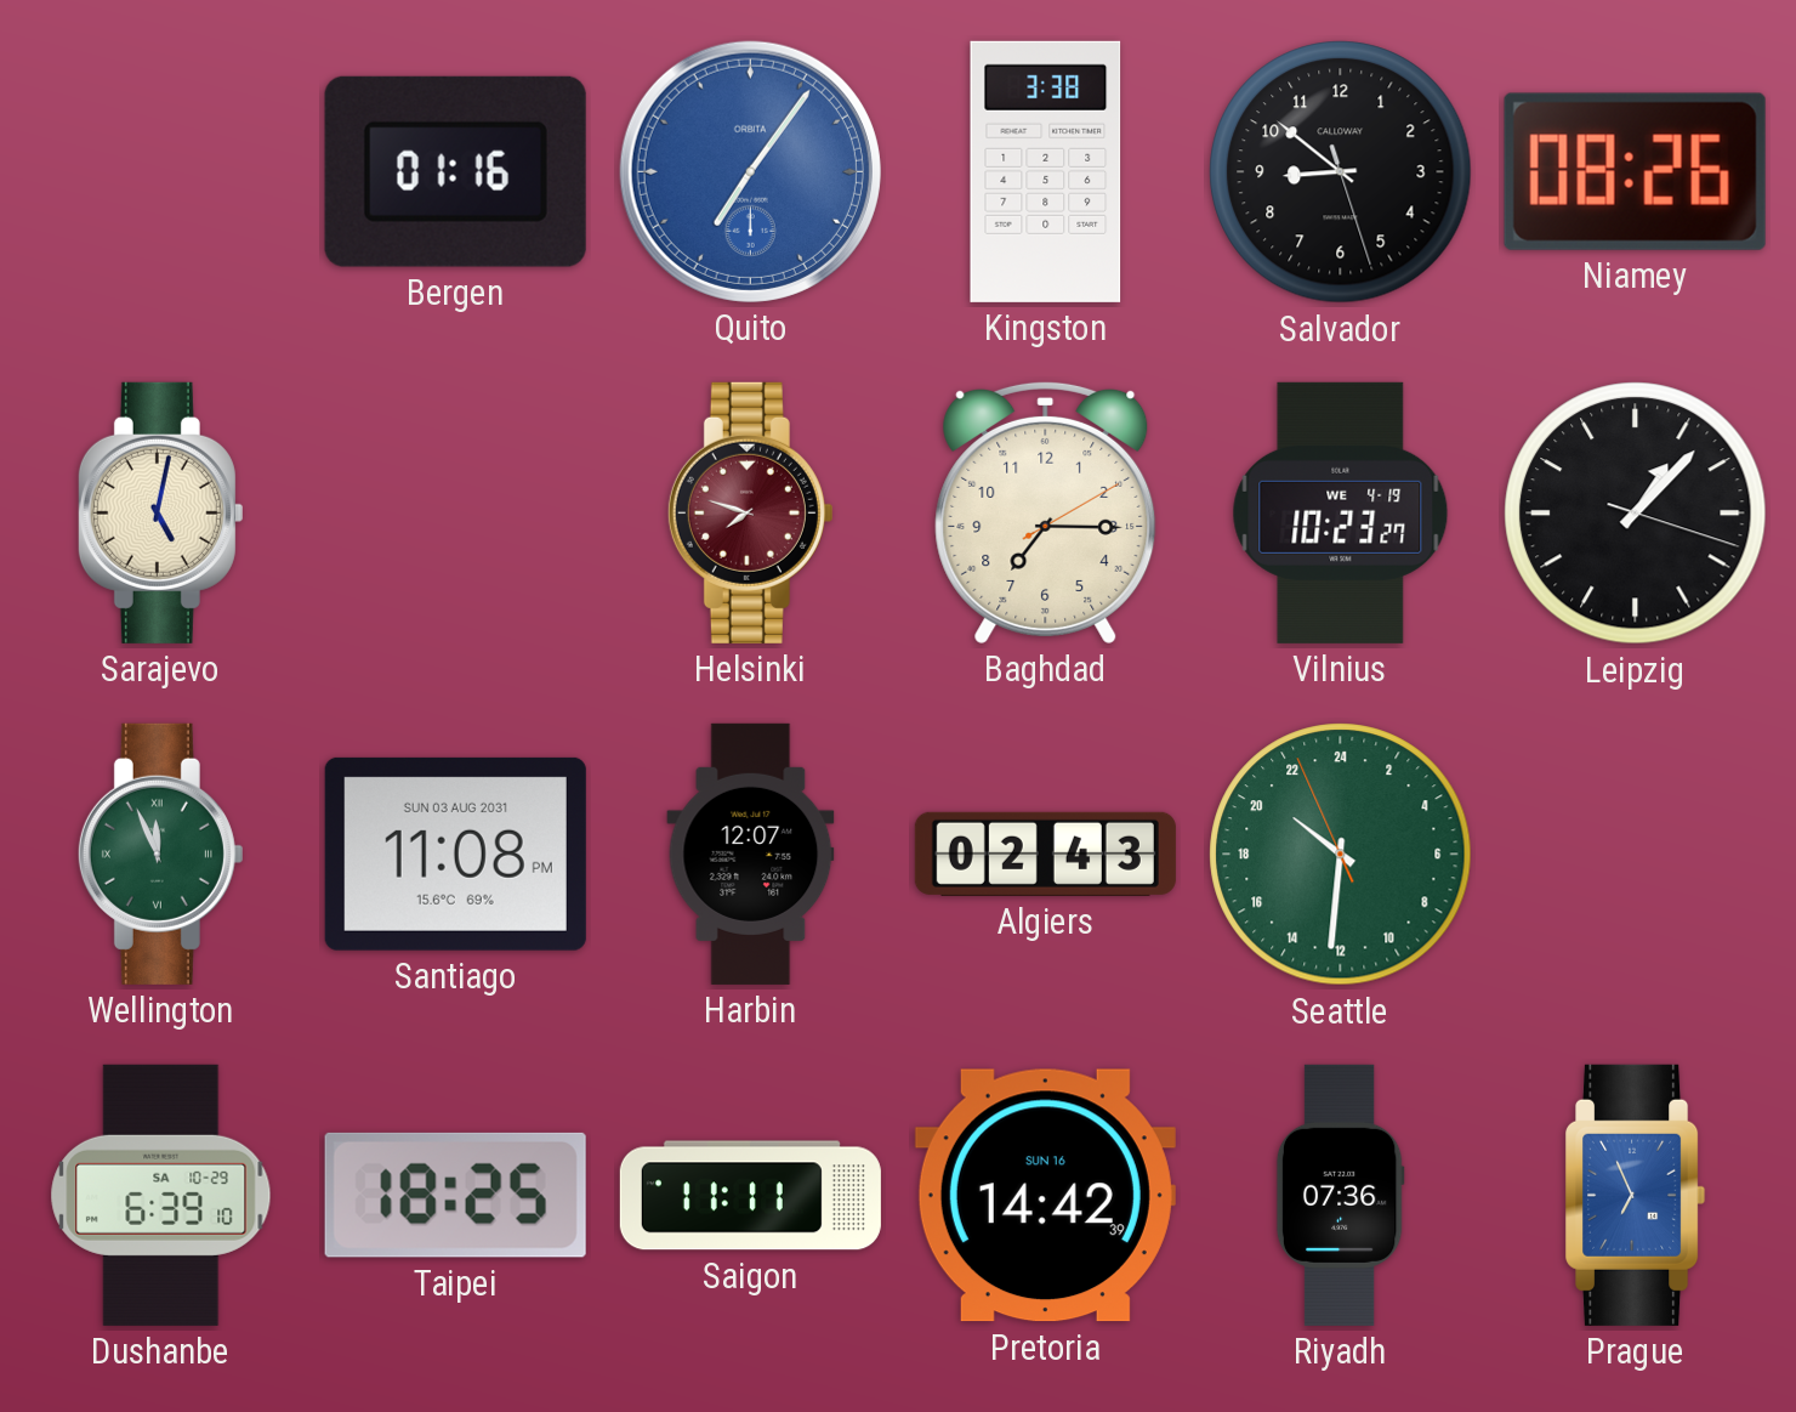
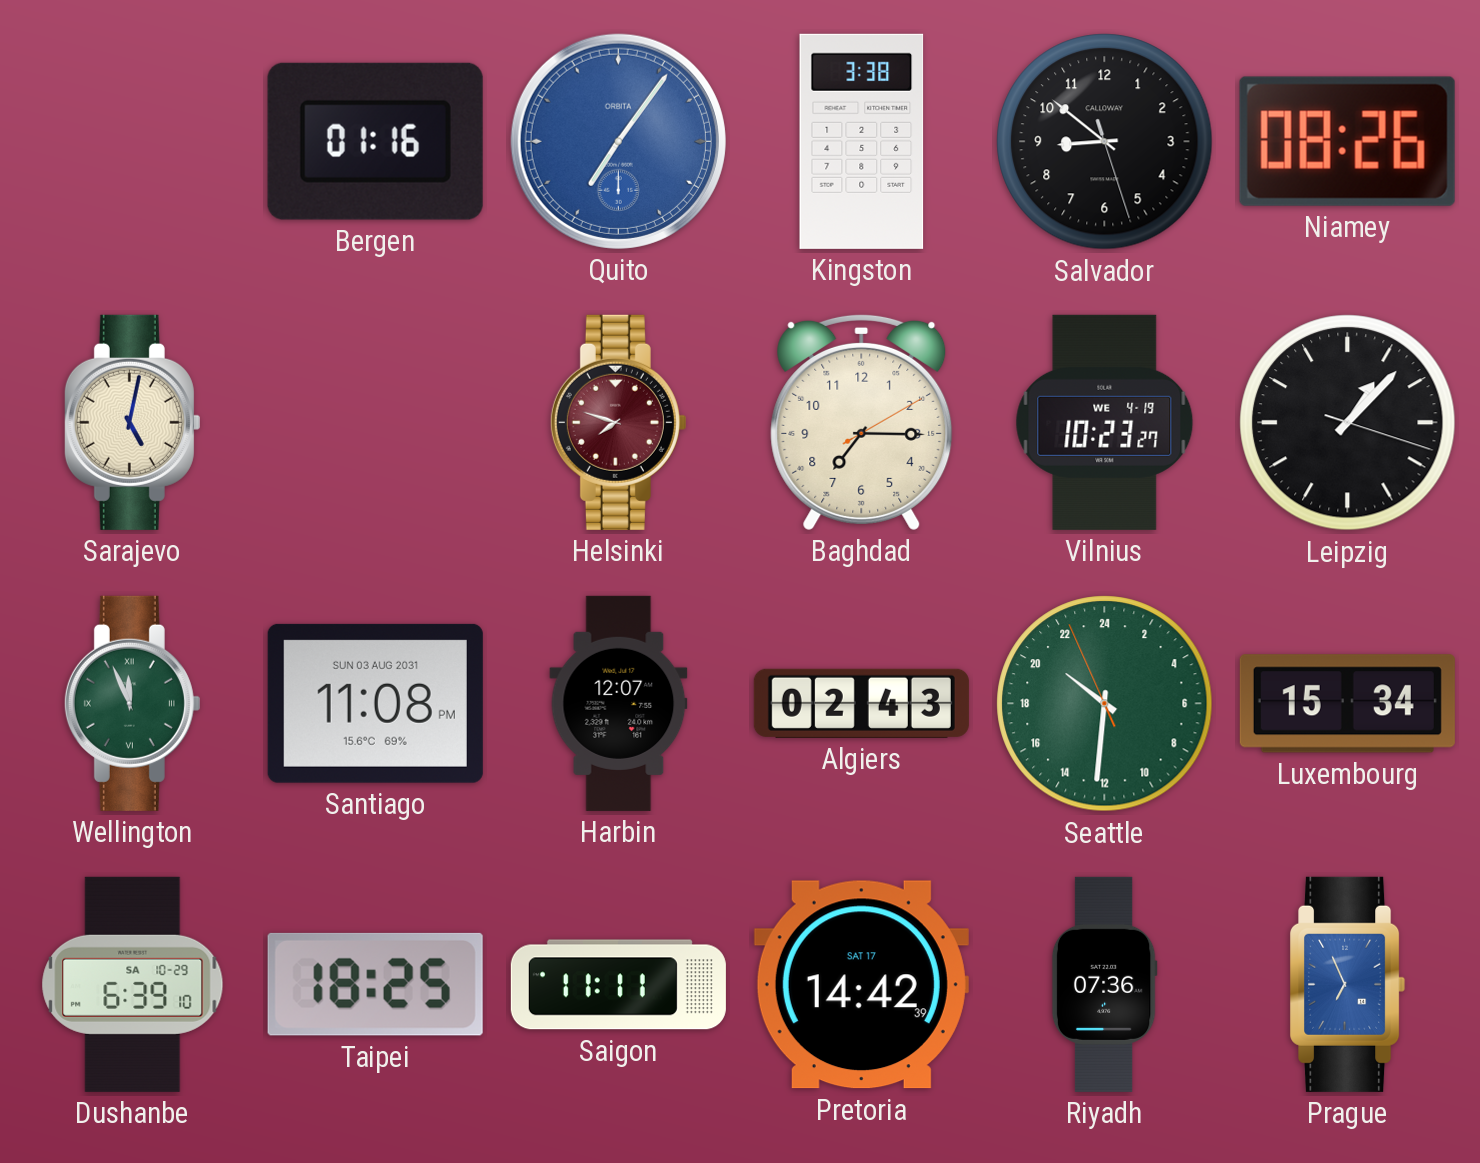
Luxembourg: none -> 15:34
Pretoria date: SUN 16 -> SAT 17
